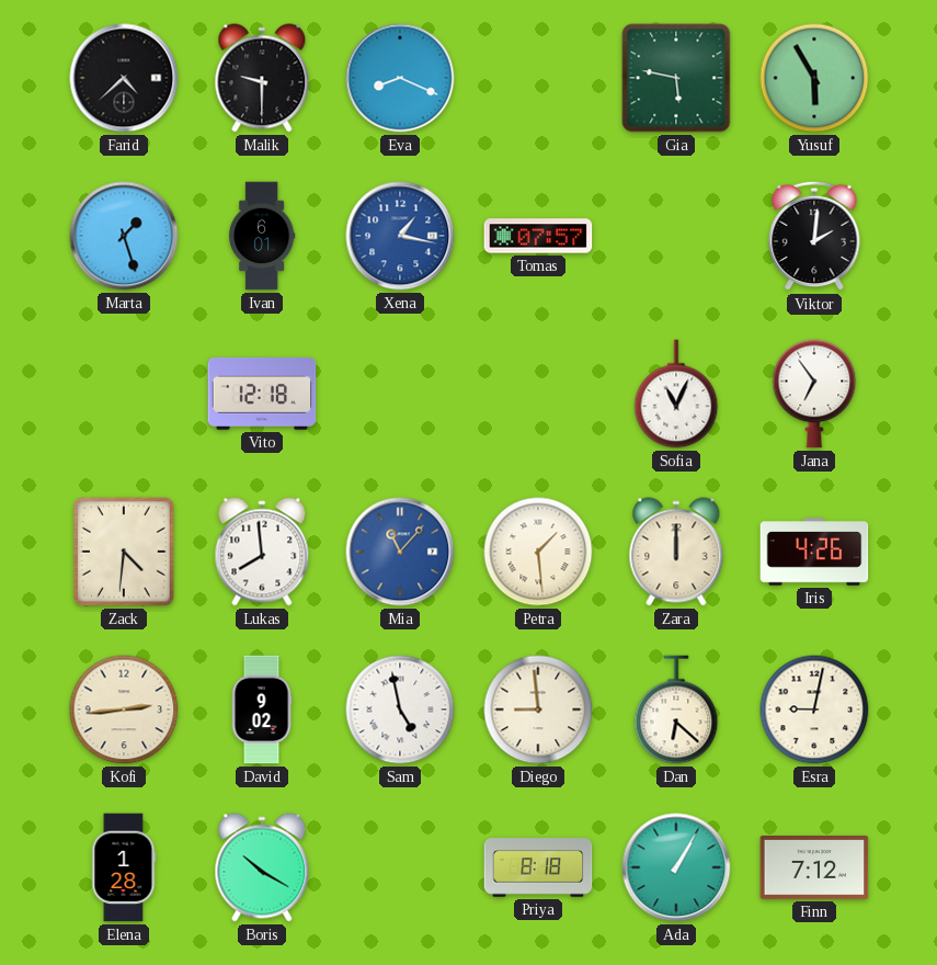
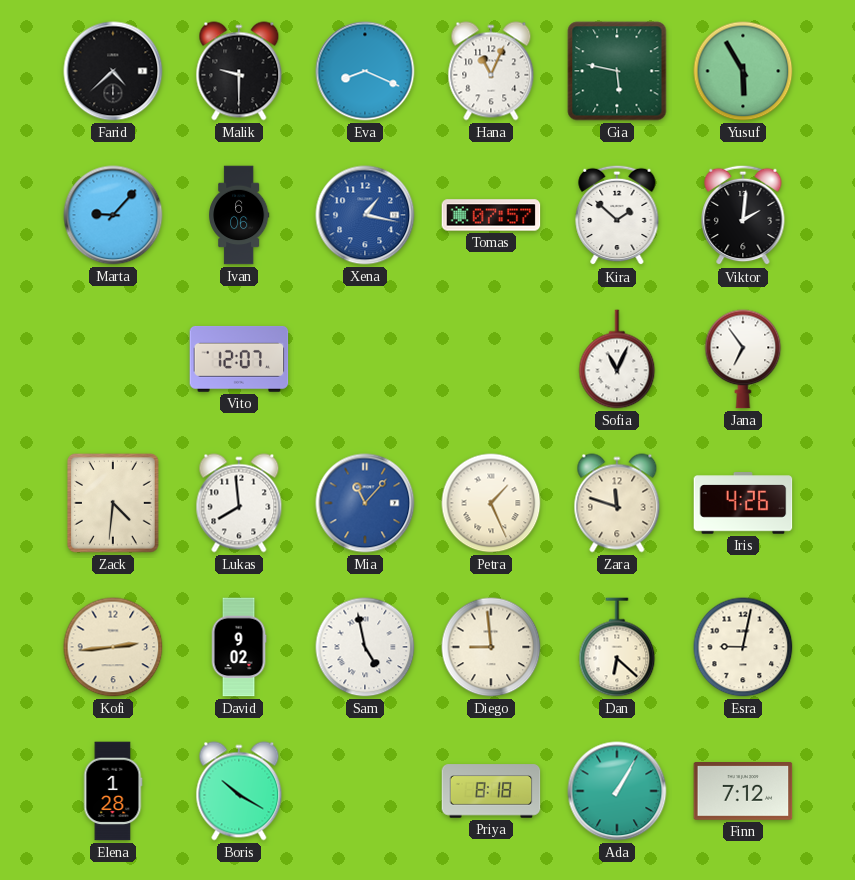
Hana: none -> 11:04
Marta: 1:27 -> 9:07
Ivan: 6:01 -> 6:06
Kira: none -> 1:52
Vito: 12:18 -> 12:07
Petra: 1:29 -> 1:26
Zara: 12:00 -> 11:48
